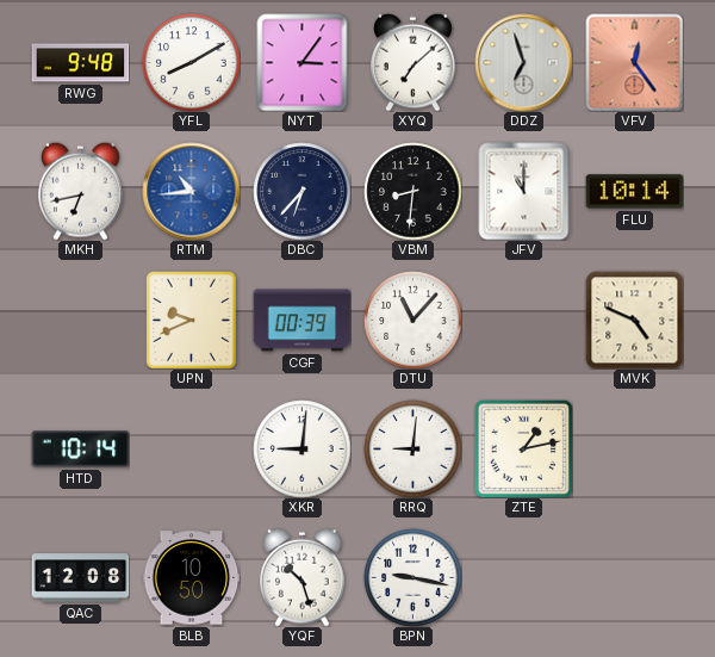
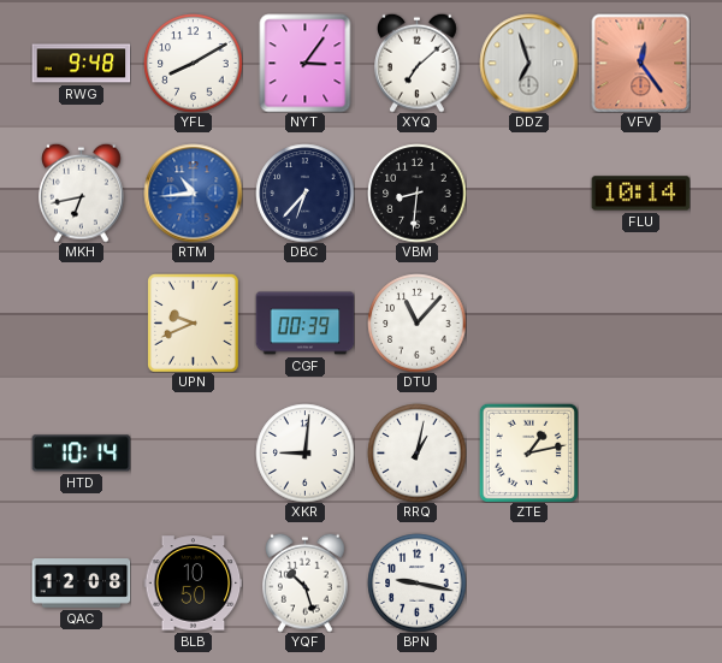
JFV: 11:00 -> none
MVK: 4:49 -> none
RRQ: 9:01 -> 1:02
